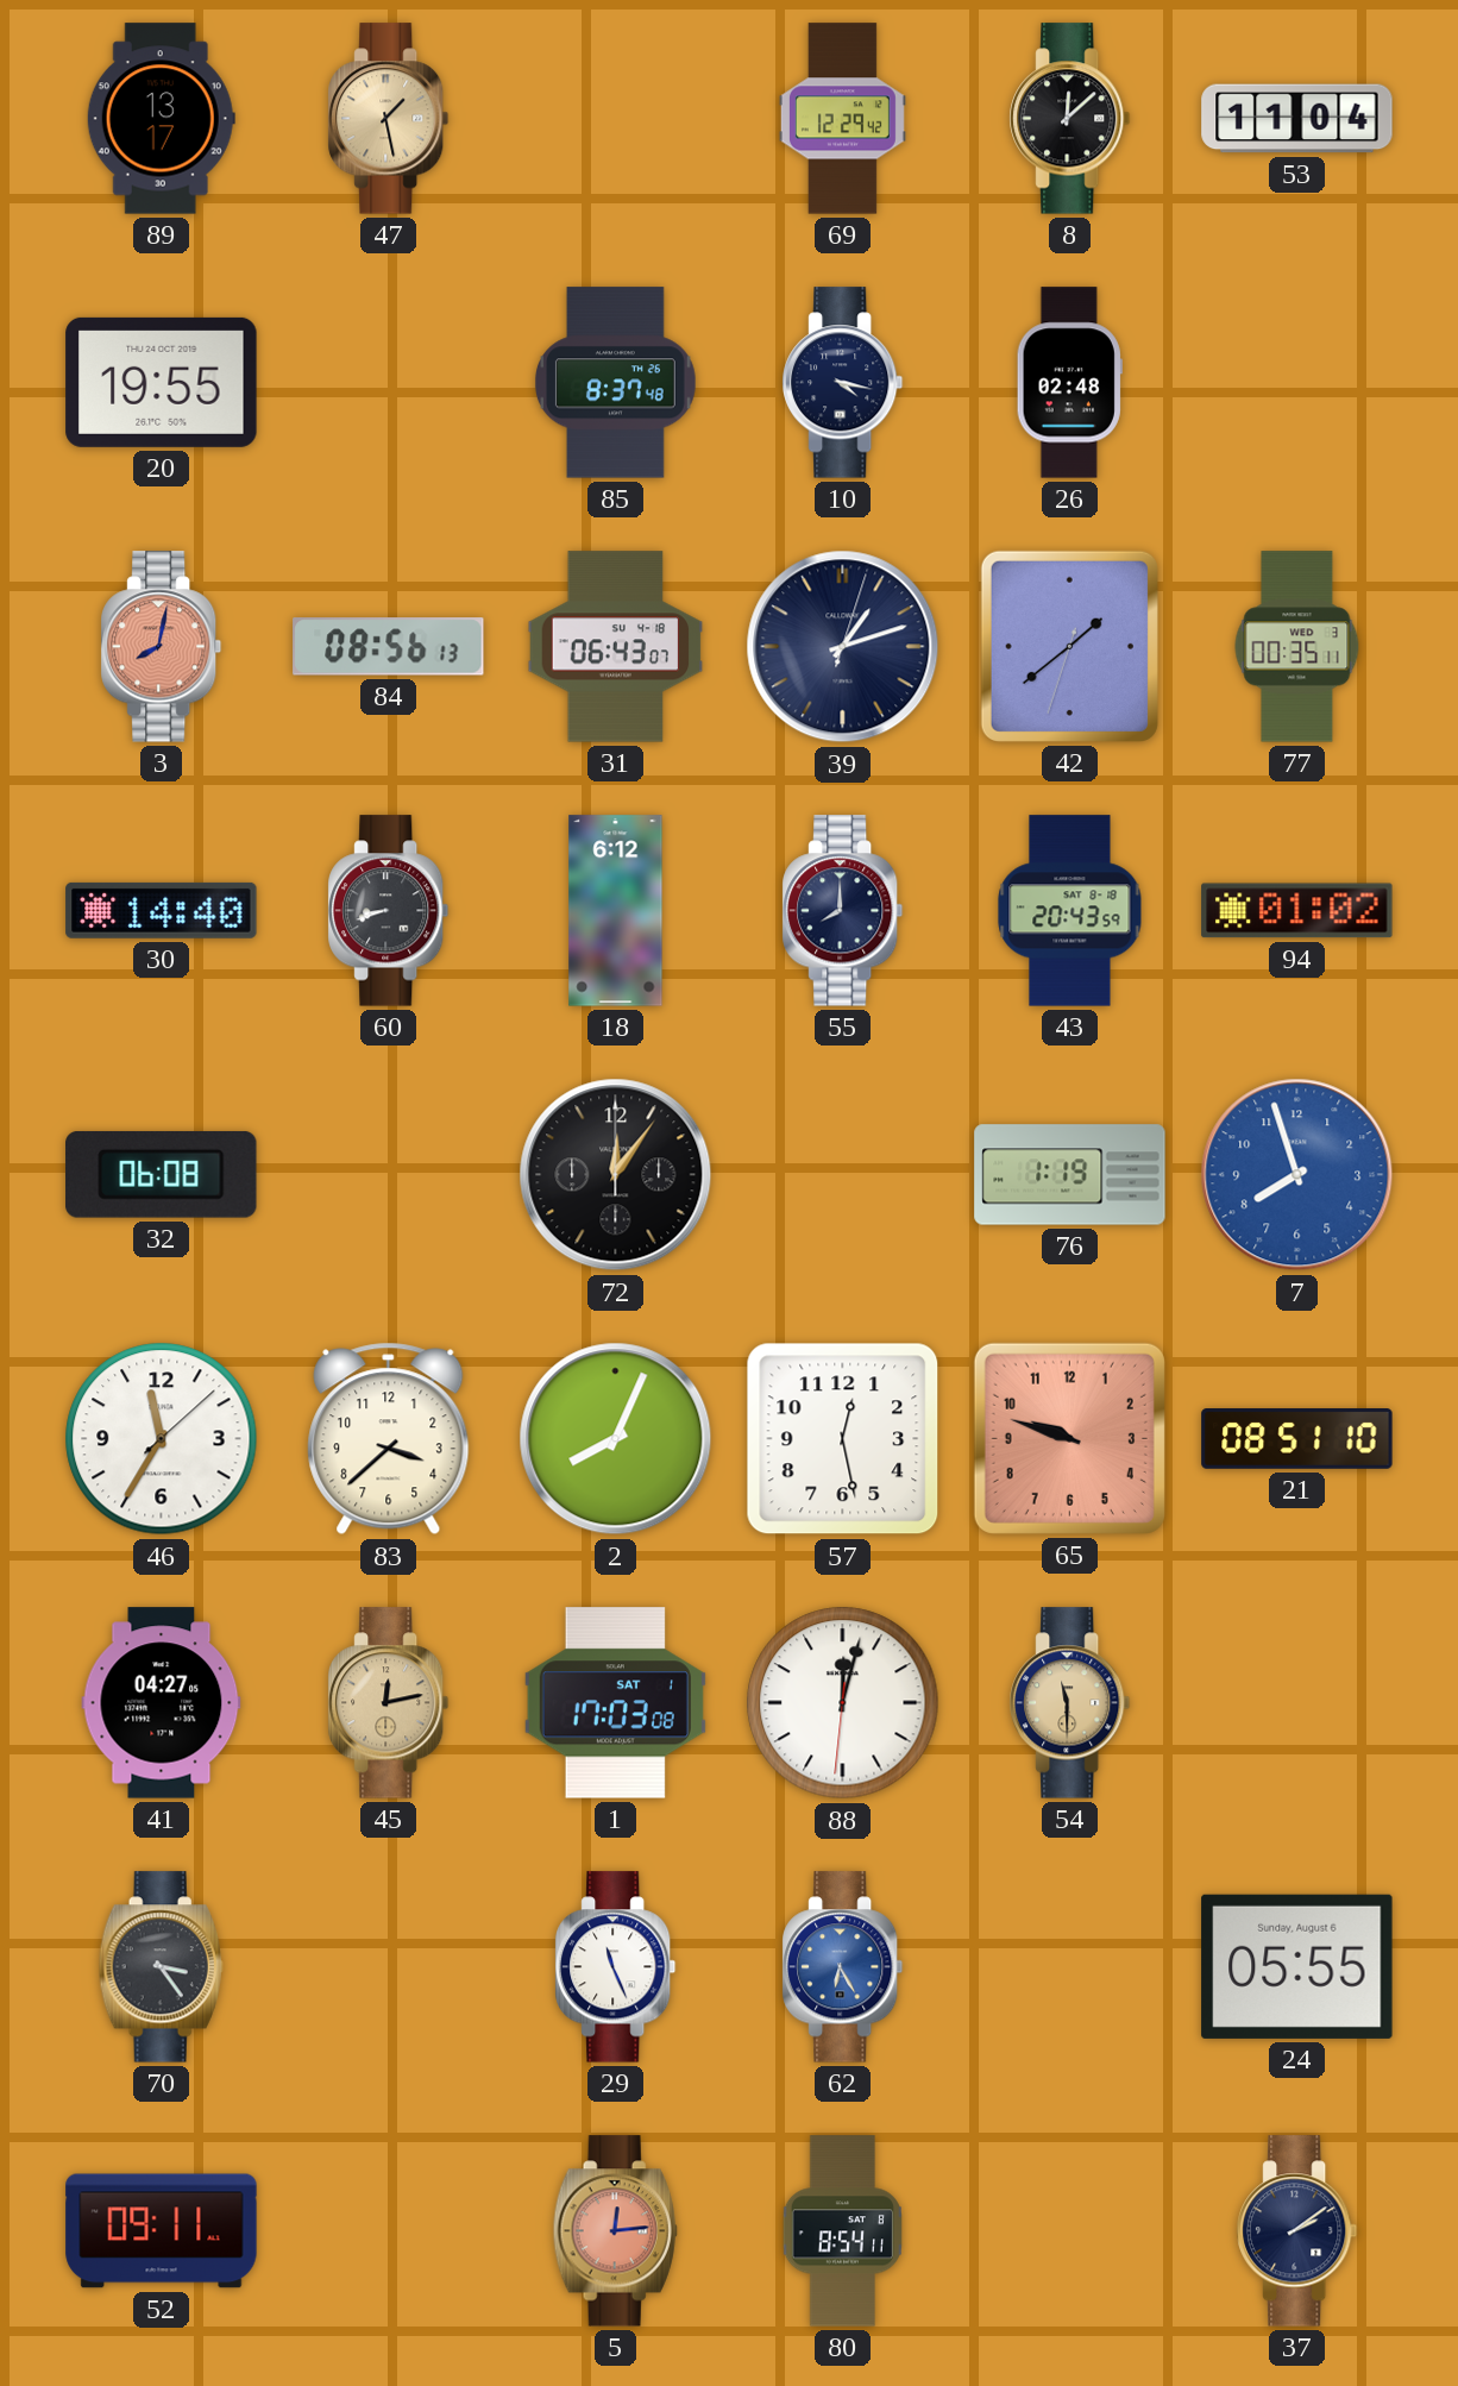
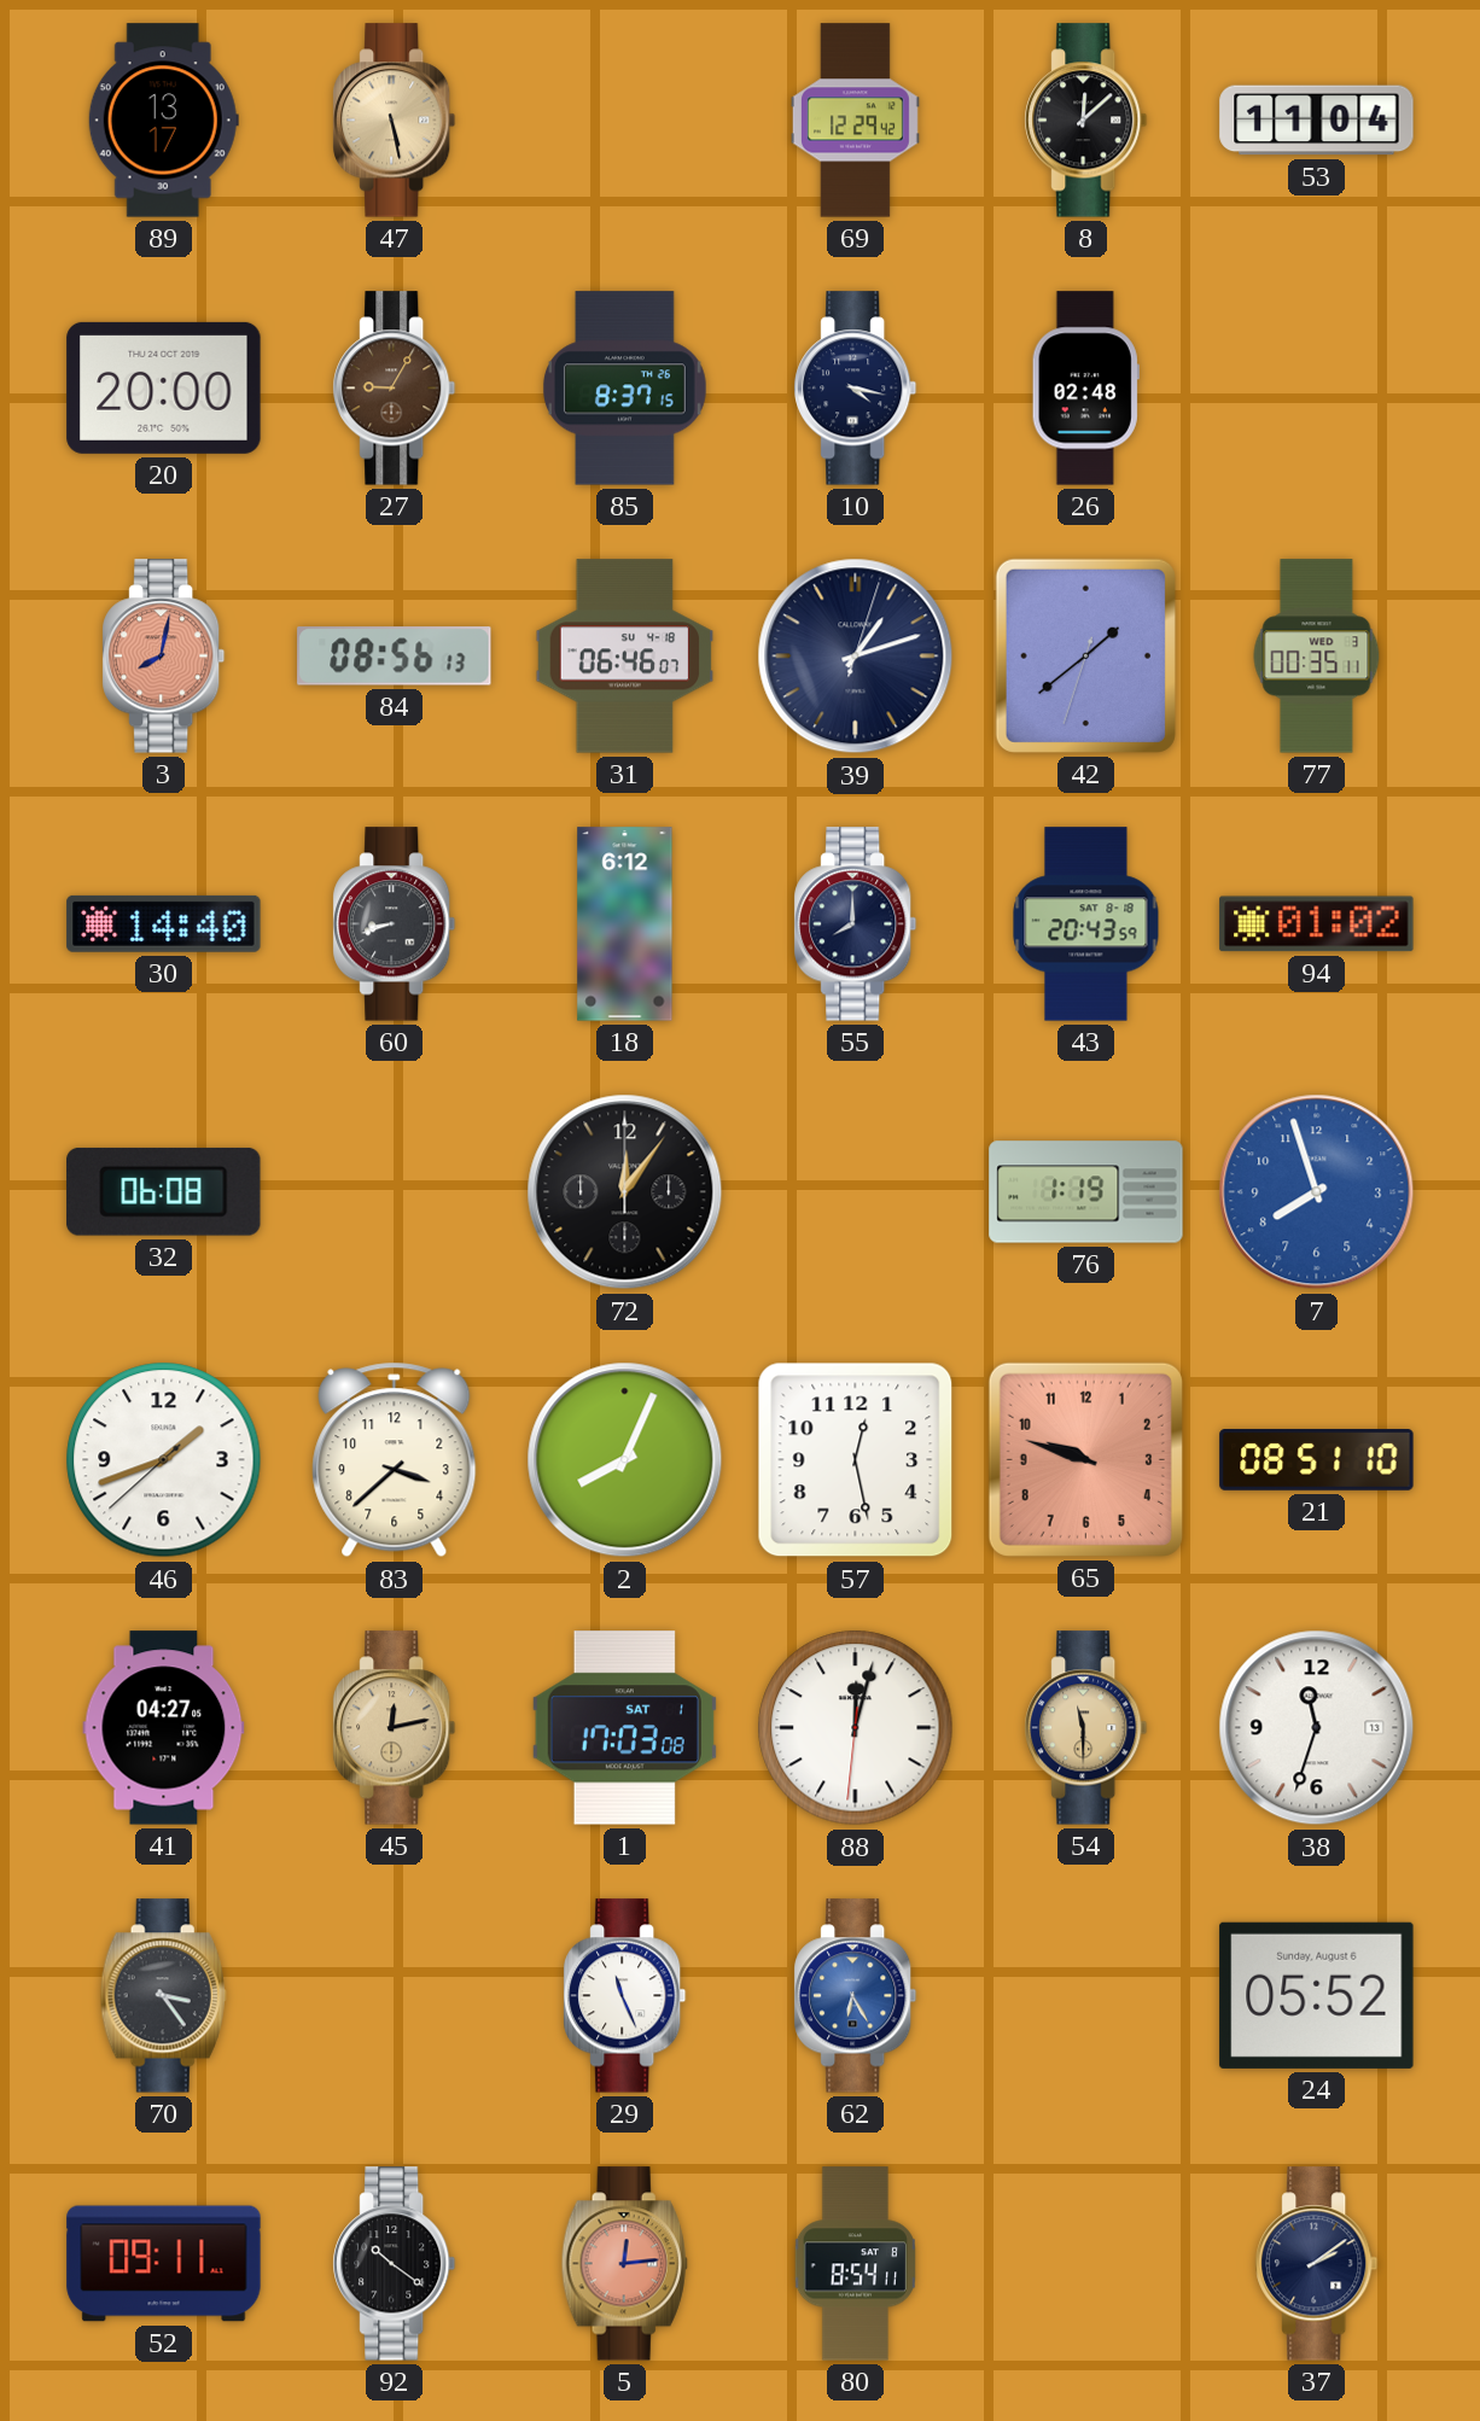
47: 1:28 -> 5:28
20: 19:55 -> 20:00
27: none -> 9:05
85: 8:37:48 -> 8:37:15
31: 06:43 -> 06:46
46: 11:35 -> 1:41
38: none -> 11:33
24: 05:55 -> 05:52
92: none -> 10:21
